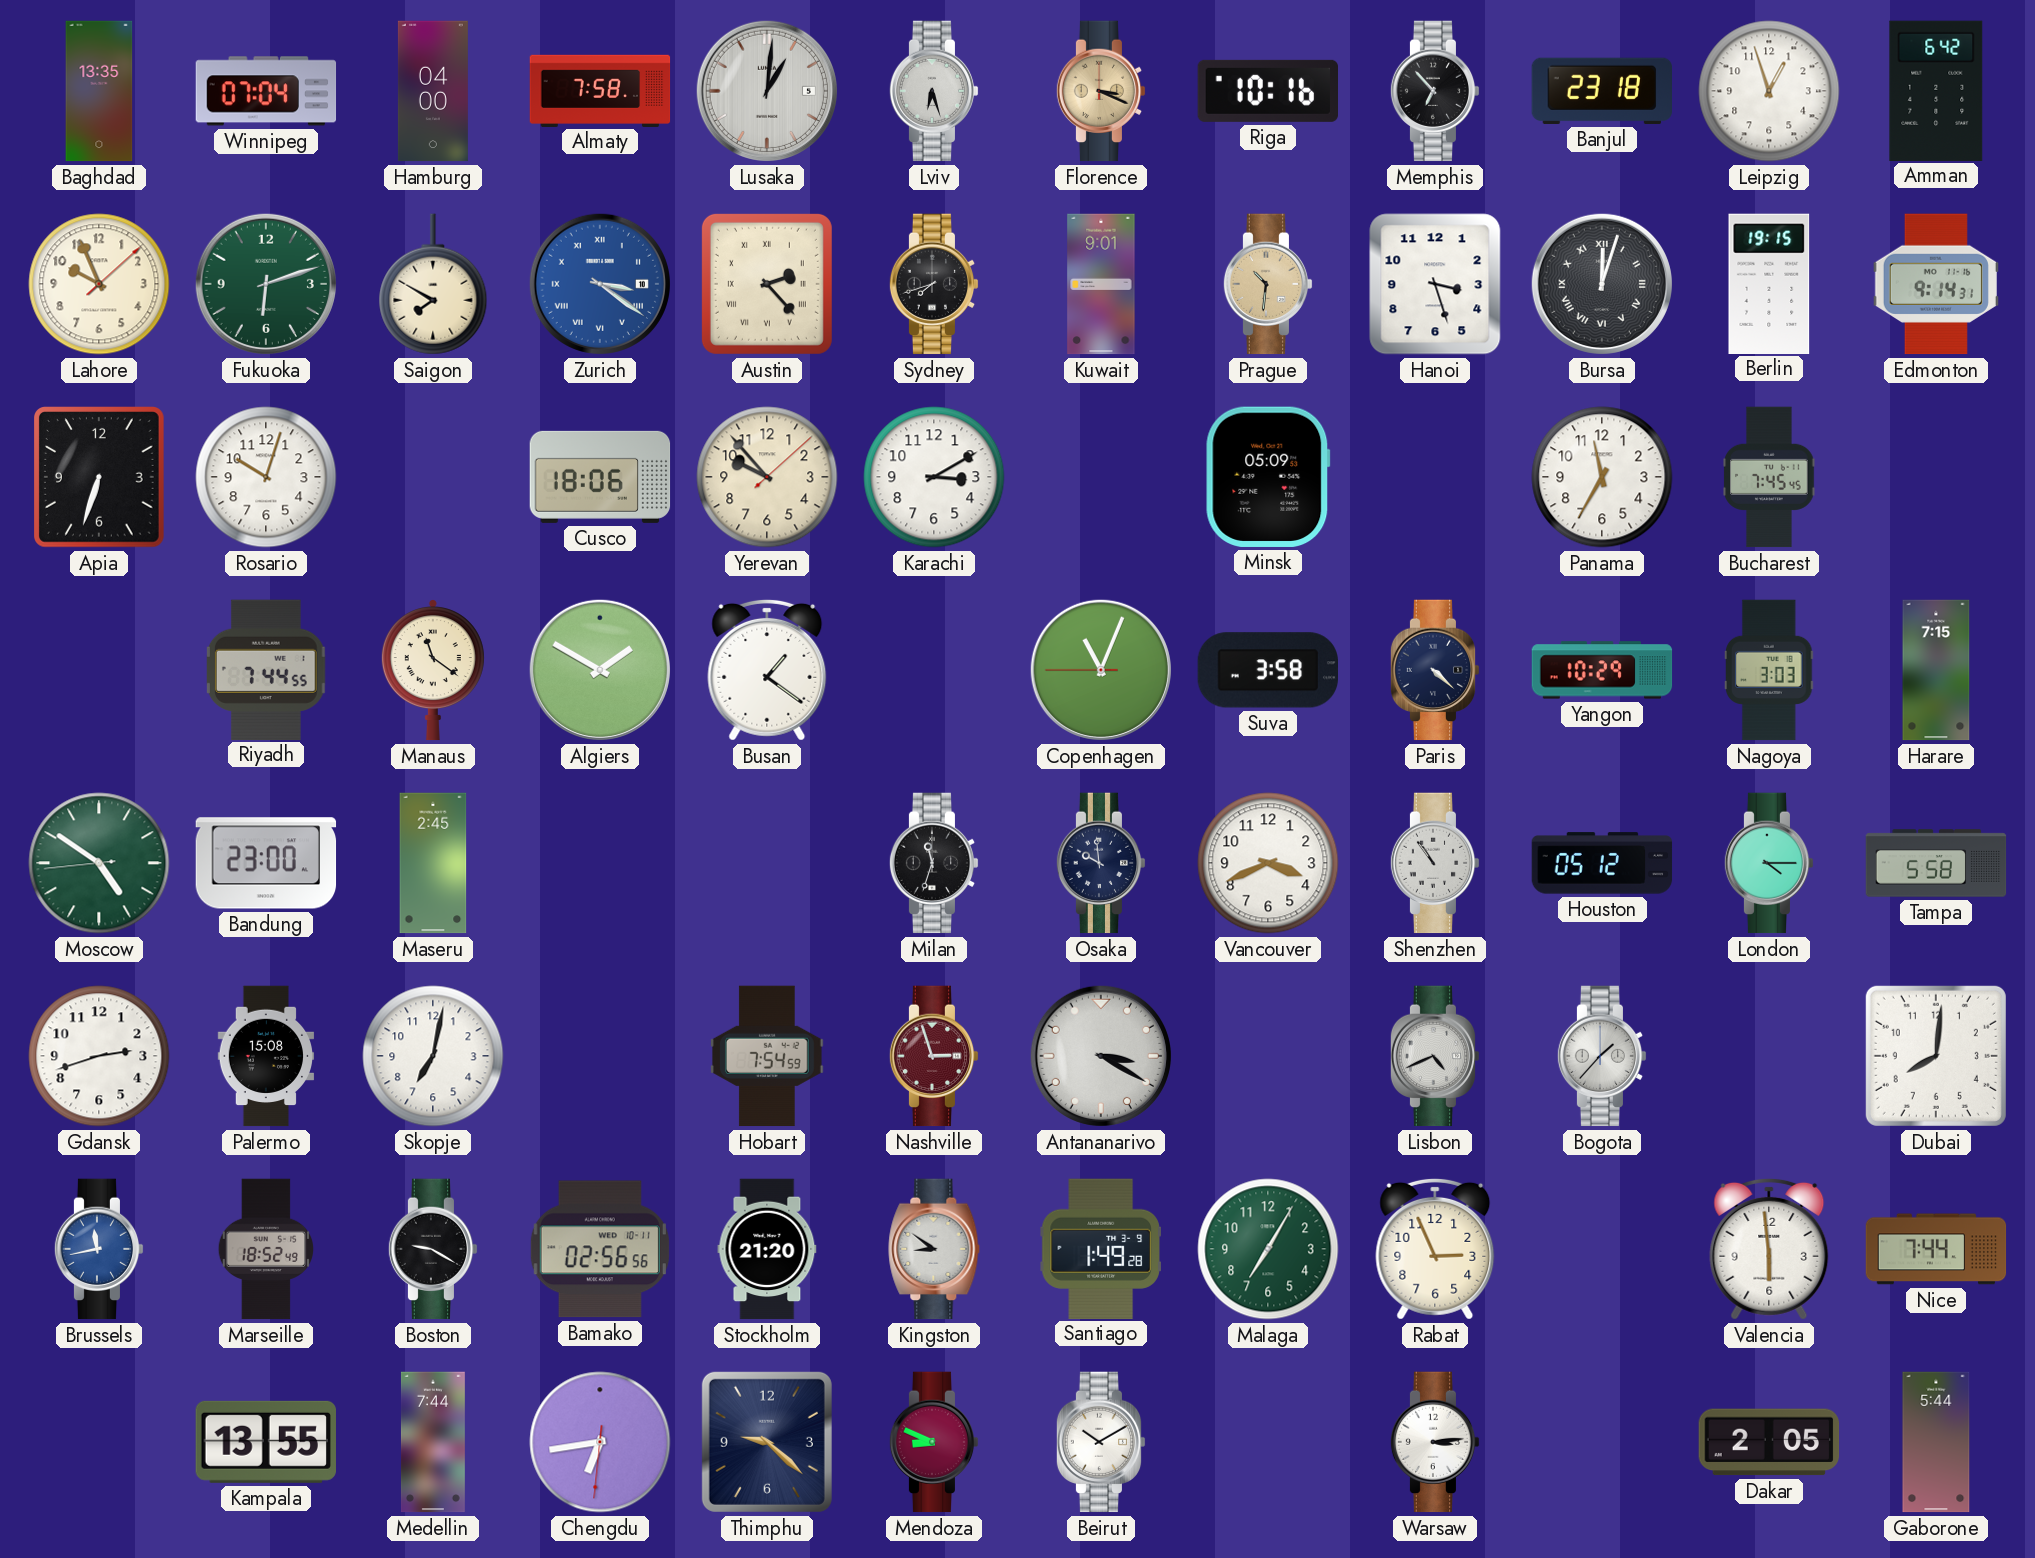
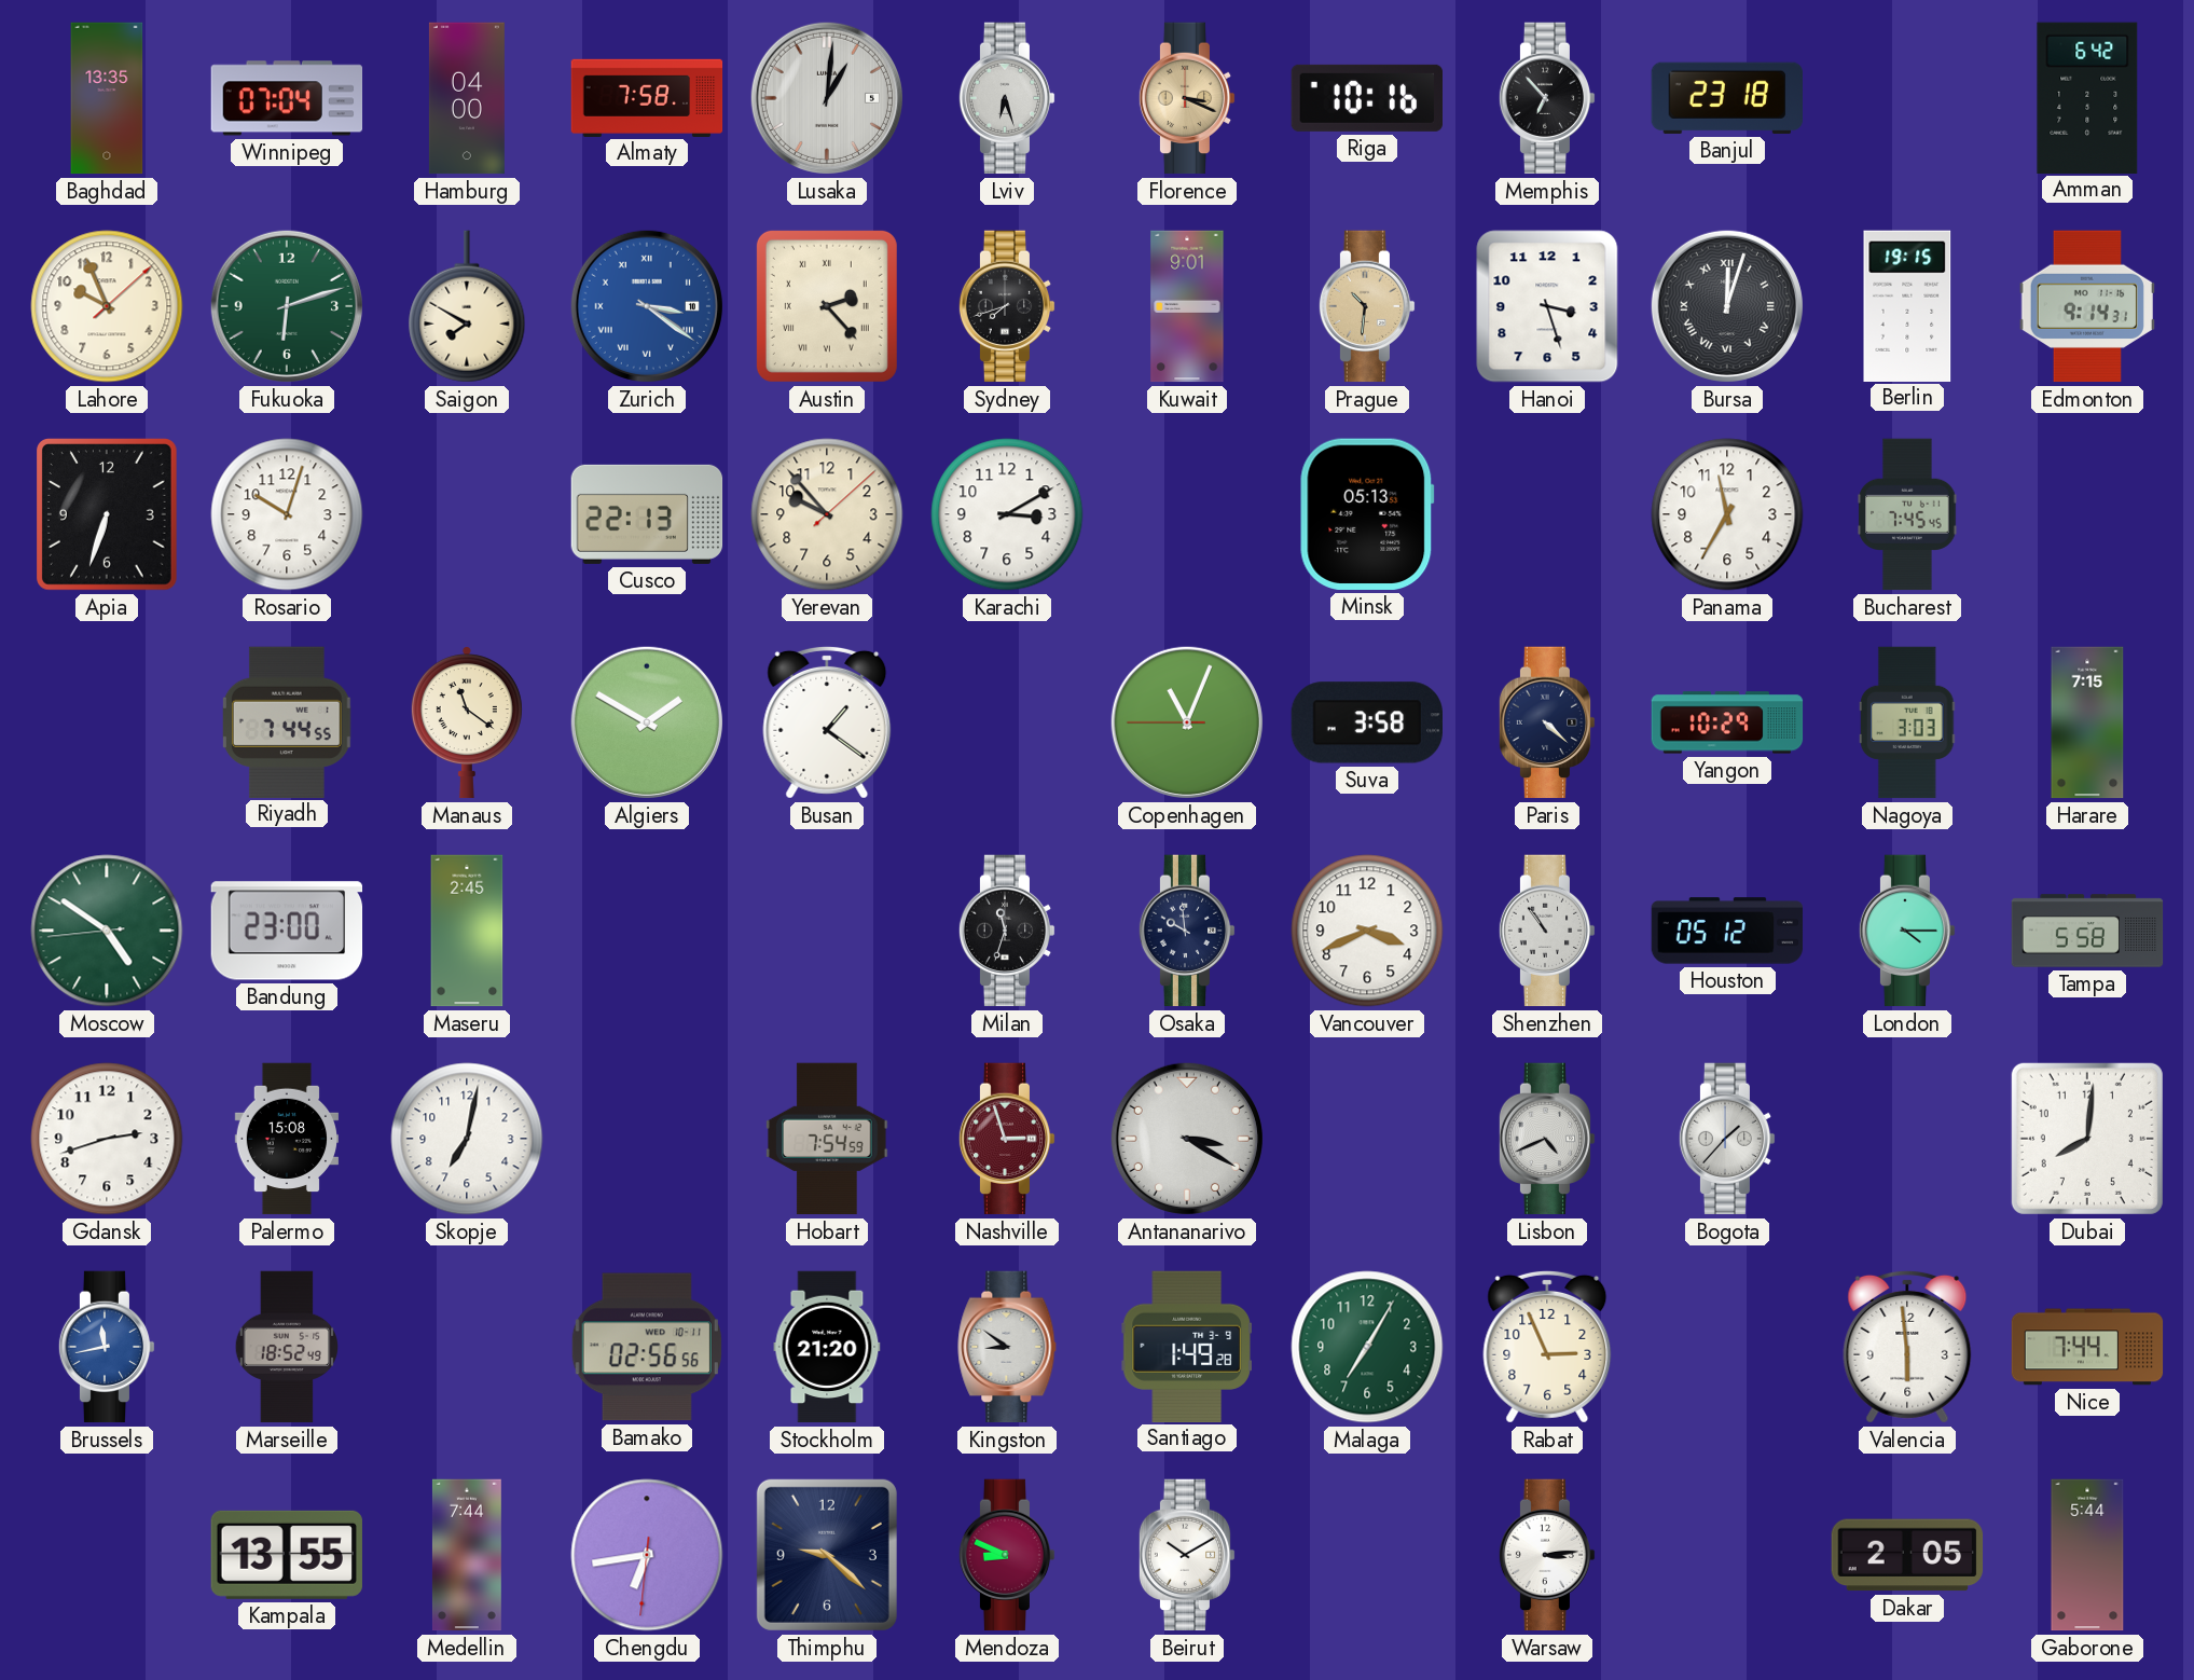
Leipzig: 12:57 -> none
Cusco: 18:06 -> 22:13
Minsk: 05:09 -> 05:13
Boston: 9:20 -> none
